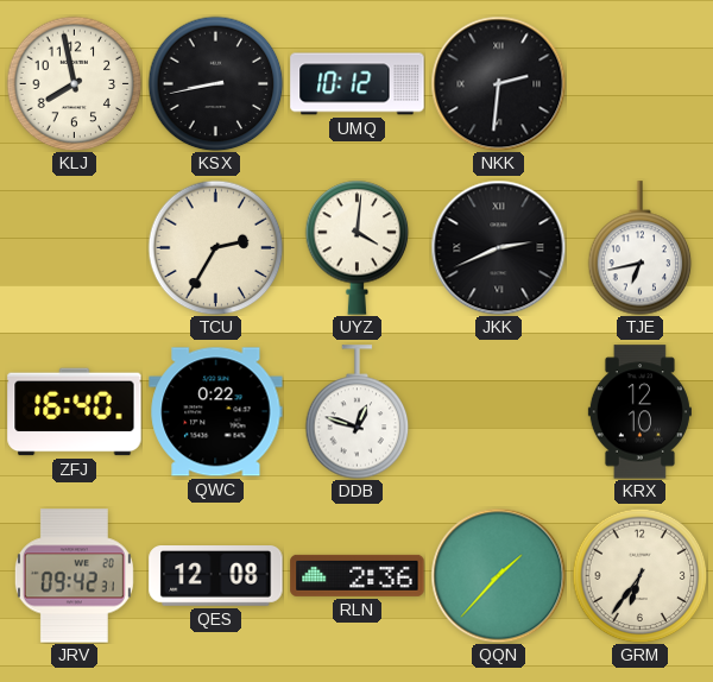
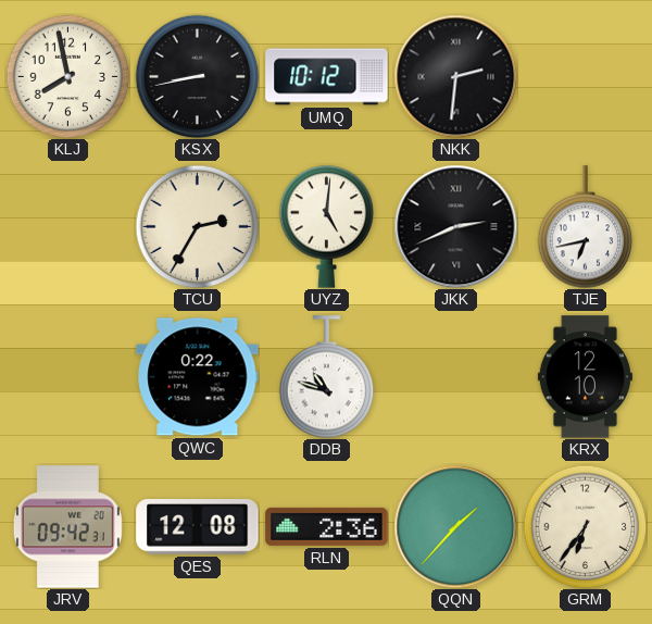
UYZ: 4:01 -> 5:01
ZFJ: 16:40 -> none
DDB: 12:48 -> 10:48
